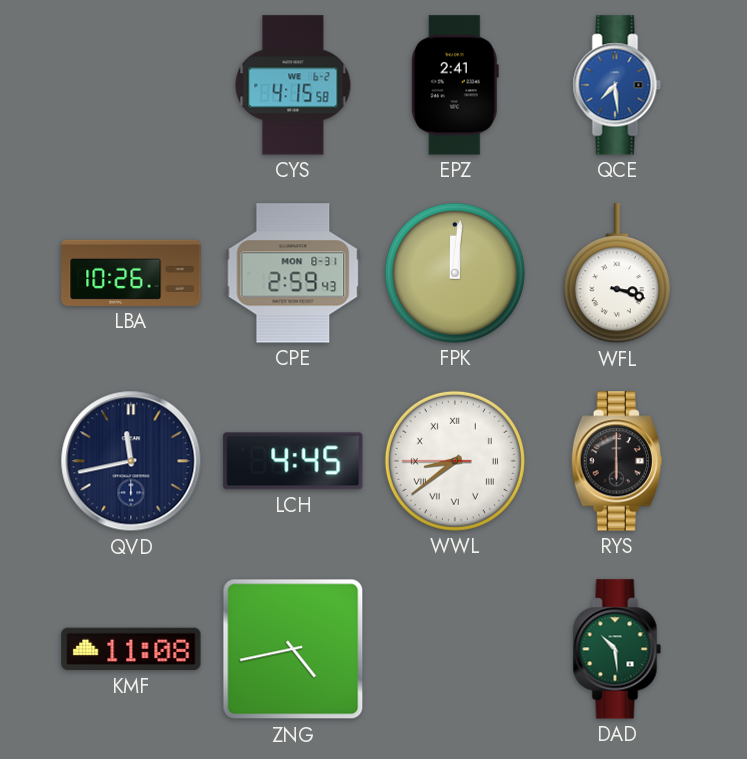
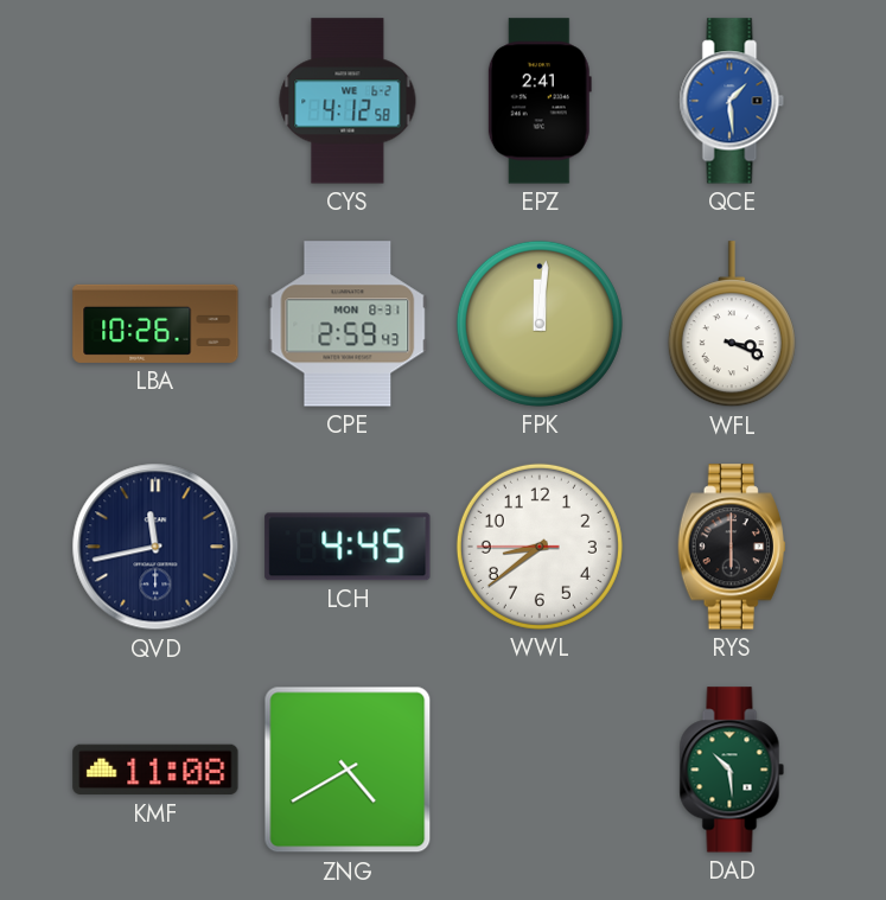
CYS: 4:15 -> 4:12
QCE: 7:29 -> 1:29
WFL: 3:18 -> 3:19
WWL numerals: Roman -> Arabic
ZNG: 4:43 -> 4:40
